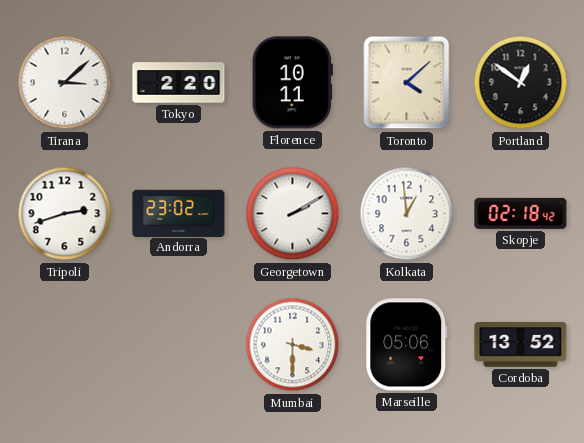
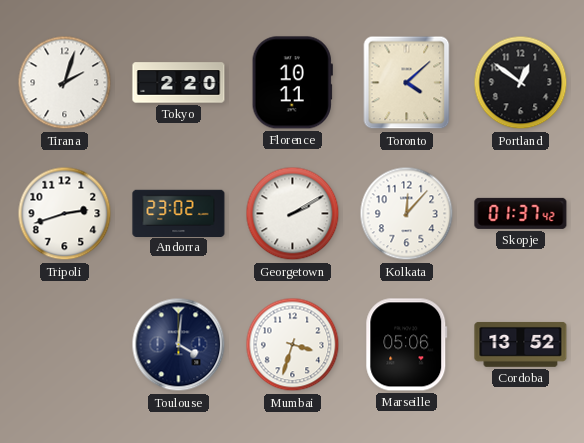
Tirana: 3:08 -> 2:03
Kolkata: 12:59 -> 12:07
Skopje: 02:18 -> 01:37
Toulouse: none -> 4:01
Mumbai: 3:30 -> 3:33
